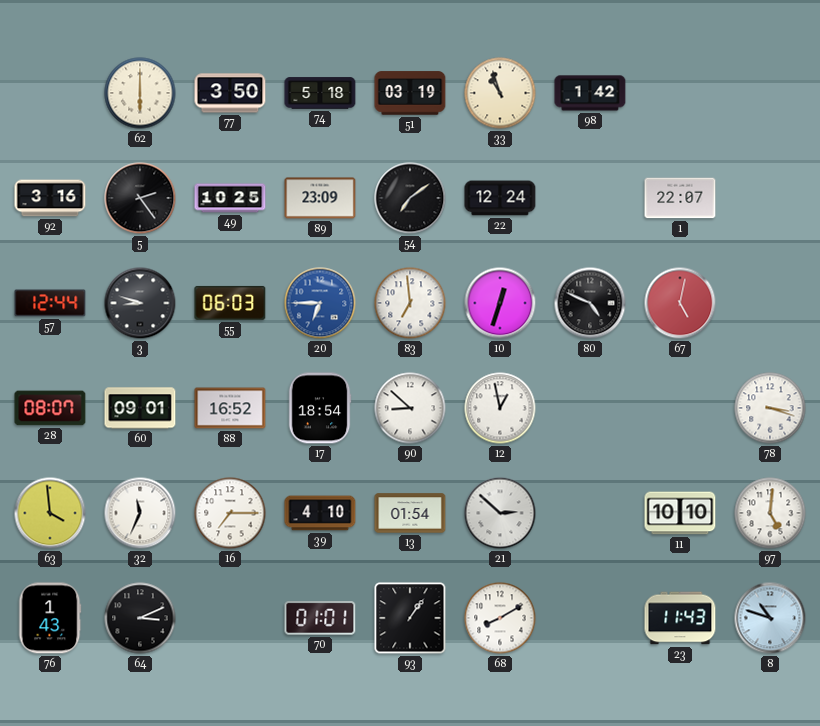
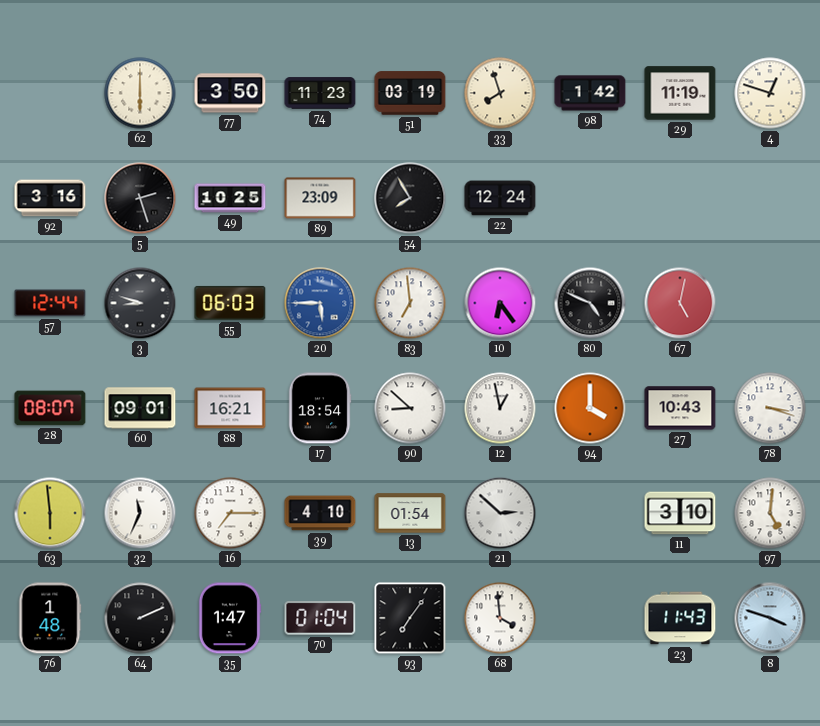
74: 5:18 -> 11:23
33: 10:57 -> 7:57
29: none -> 11:19
4: none -> 12:48
5: 2:24 -> 2:27
54: 7:09 -> 7:55
1: 22:07 -> none
20: 6:45 -> 5:45
10: 12:33 -> 6:24
88: 16:52 -> 16:21
94: none -> 4:00
27: none -> 10:43
63: 3:59 -> 5:59
11: 10:10 -> 3:10
76: 1:43 -> 1:48
64: 3:11 -> 2:11
35: none -> 1:47
70: 01:01 -> 01:04
93: 1:06 -> 7:06
68: 8:10 -> 3:59
8: 10:48 -> 3:48
